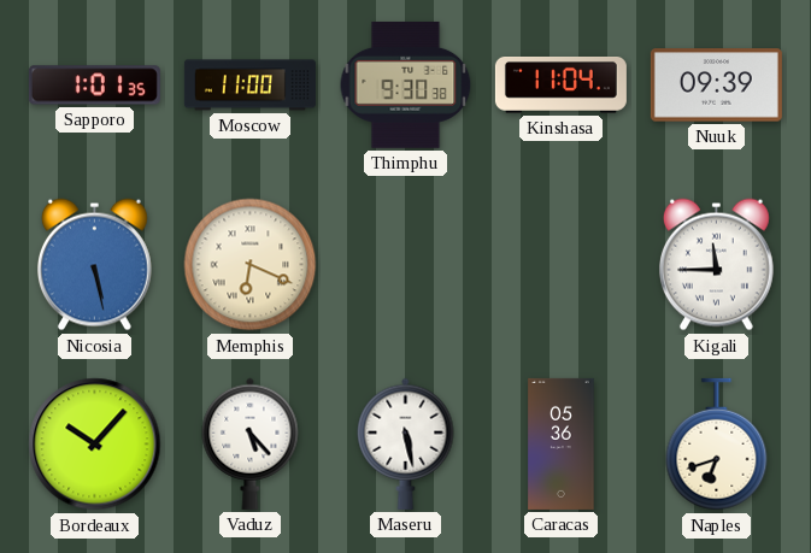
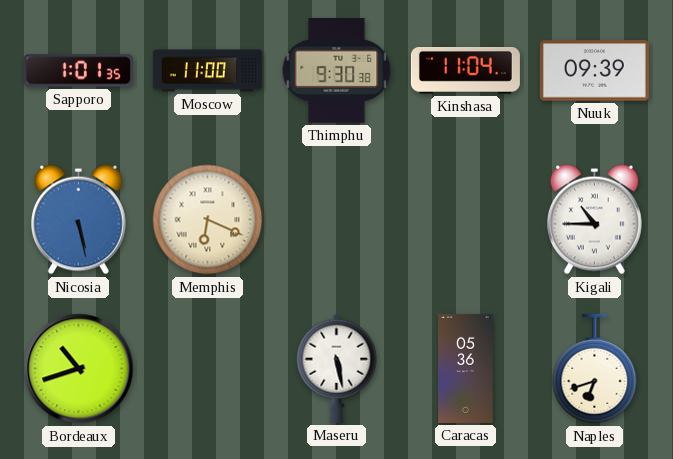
Kigali: 11:45 -> 10:45
Bordeaux: 10:07 -> 10:42
Vaduz: 5:23 -> none
